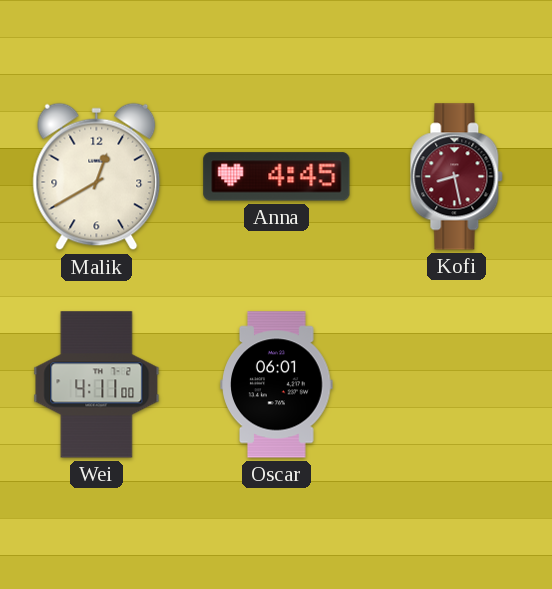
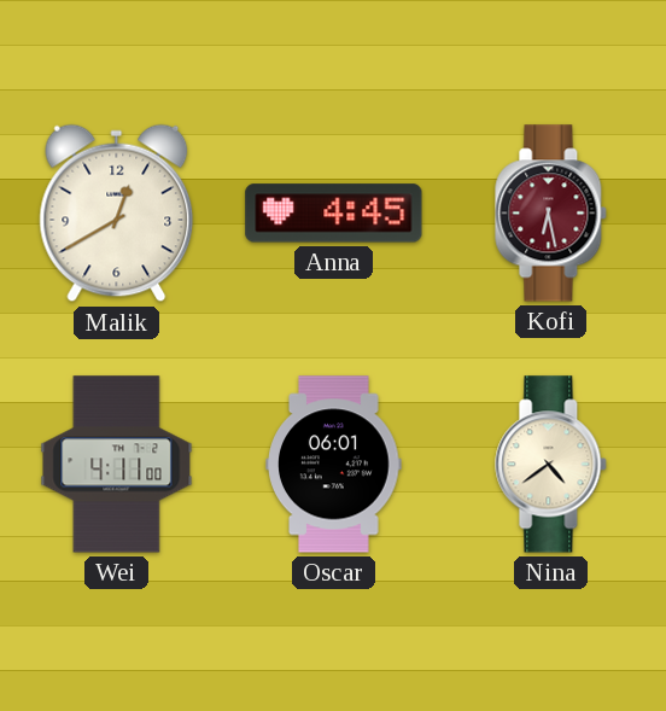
Kofi: 8:28 -> 6:28
Nina: none -> 4:39
